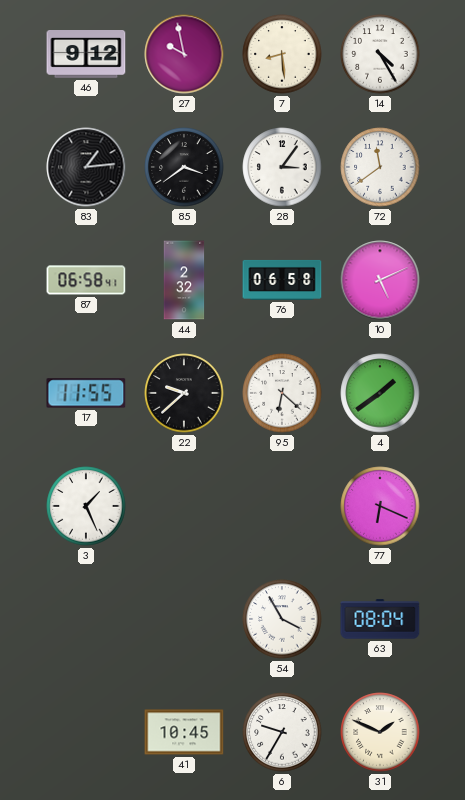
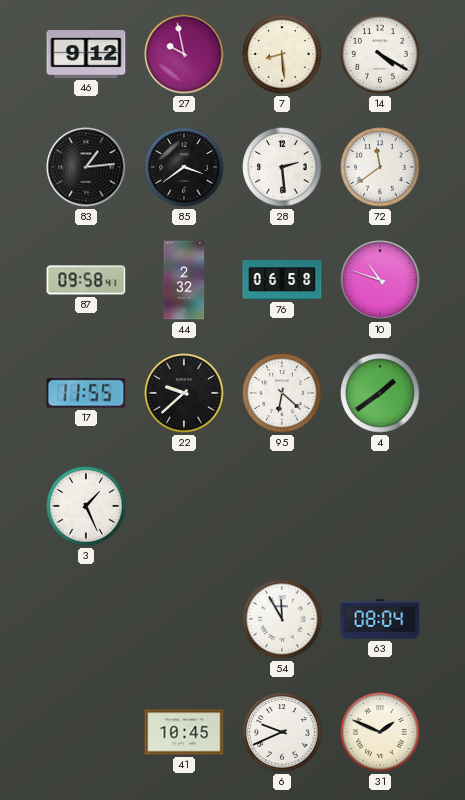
14: 4:25 -> 4:20
28: 3:06 -> 2:29
87: 06:58 -> 09:58
10: 5:11 -> 10:48
77: 6:19 -> none
54: 3:55 -> 11:55
6: 9:35 -> 9:41
